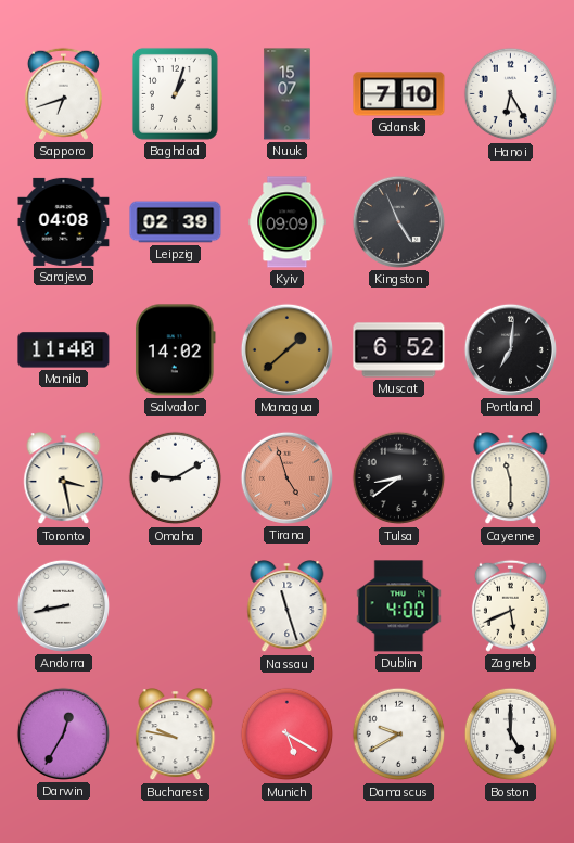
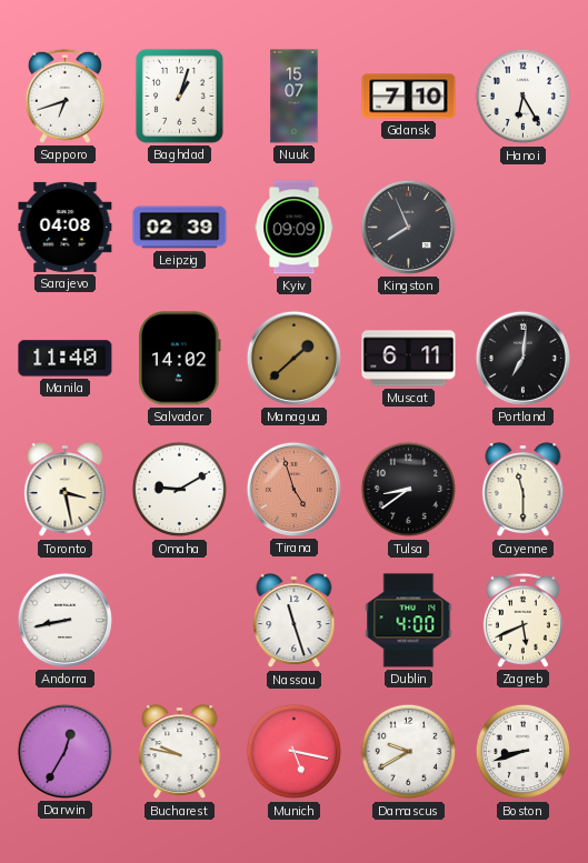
Kingston: 4:56 -> 7:56
Muscat: 6:52 -> 6:11
Munich: 5:20 -> 5:17
Boston: 5:00 -> 8:42
